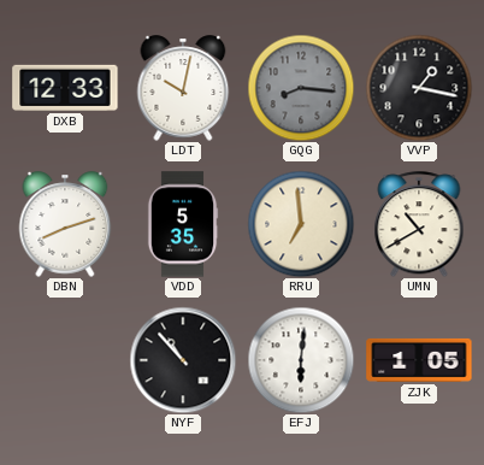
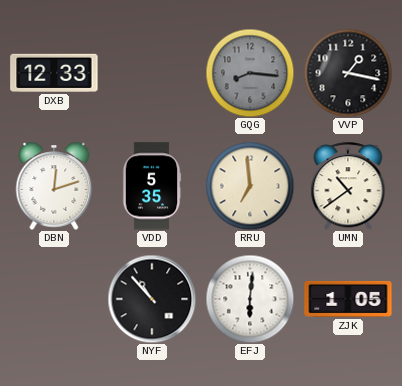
LDT: 10:02 -> none
DBN: 8:12 -> 12:12
UMN: 10:40 -> 10:39
